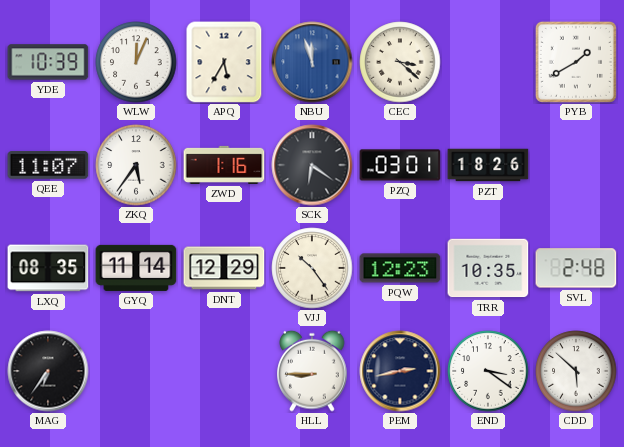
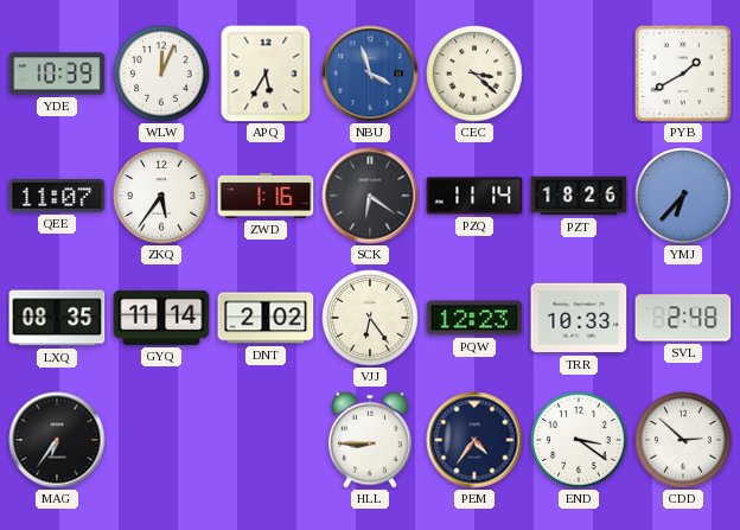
NBU: 11:57 -> 3:57
PZQ: 03:01 -> 11:14
YMJ: none -> 6:37
DNT: 12:29 -> 2:02
VJJ: 10:24 -> 6:24
TRR: 10:35 -> 10:33
PEM: 2:43 -> 4:36
CDD: 5:52 -> 2:52
